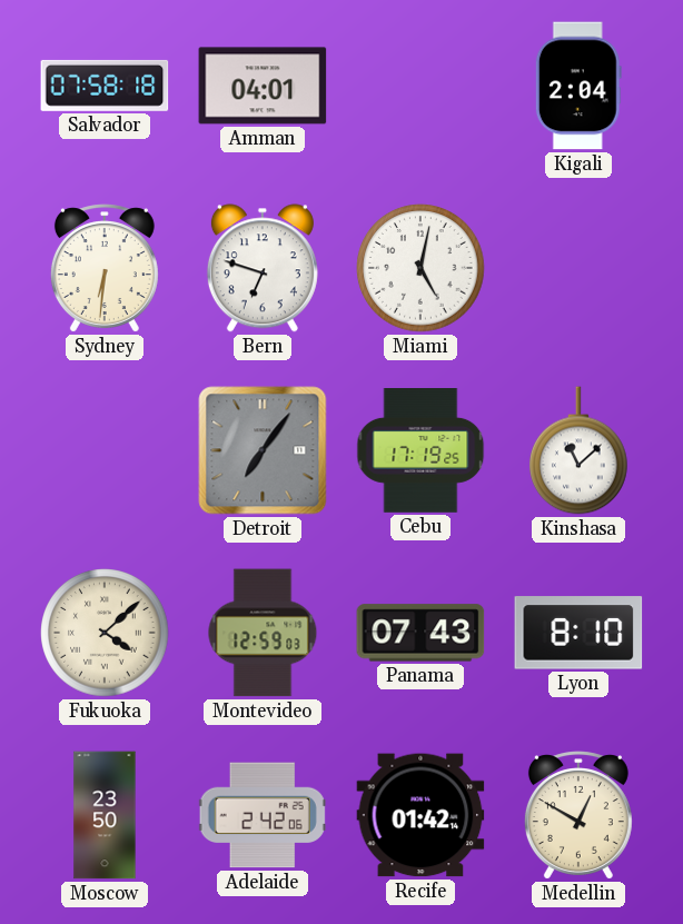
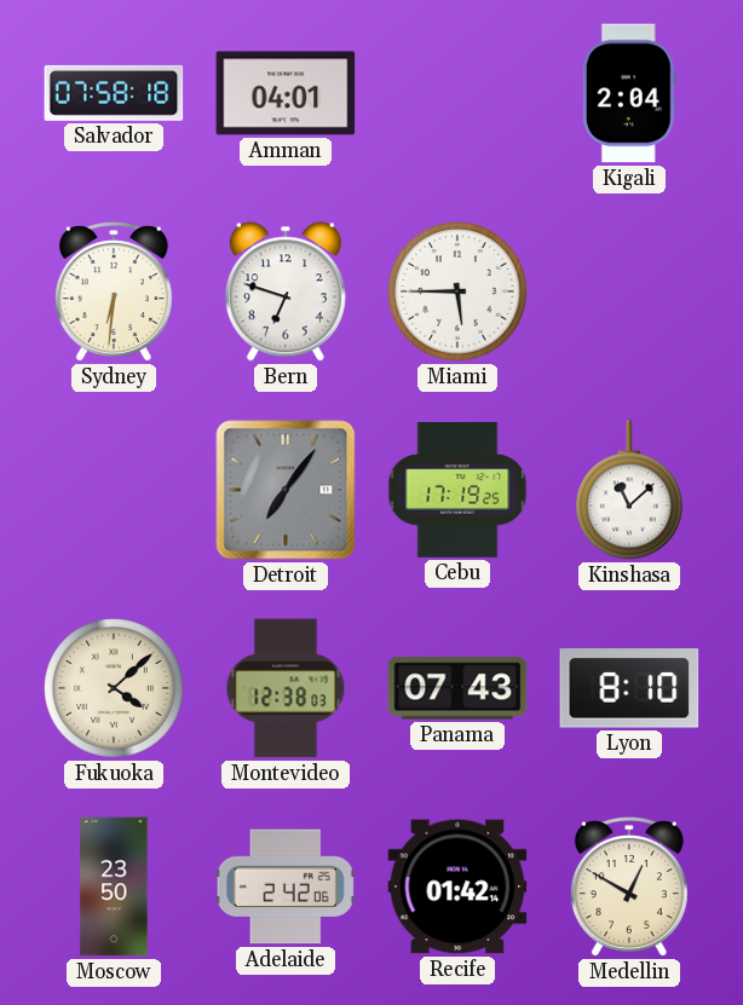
Miami: 5:02 -> 5:45
Montevideo: 12:59 -> 12:38
